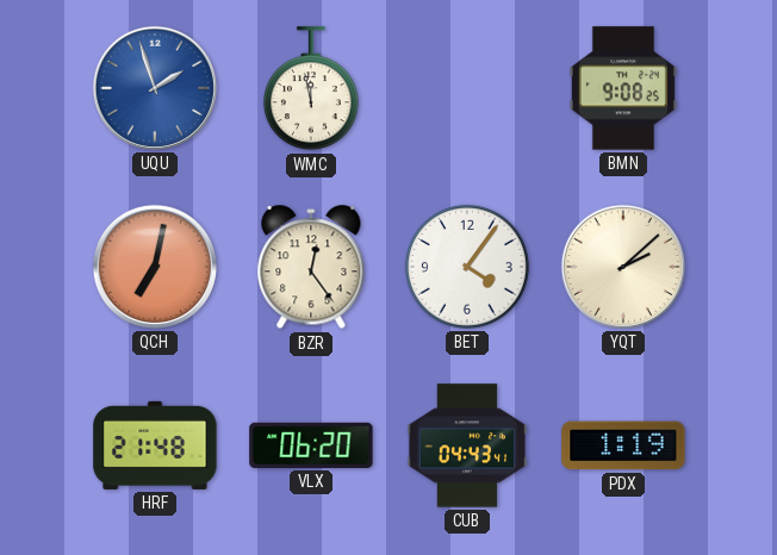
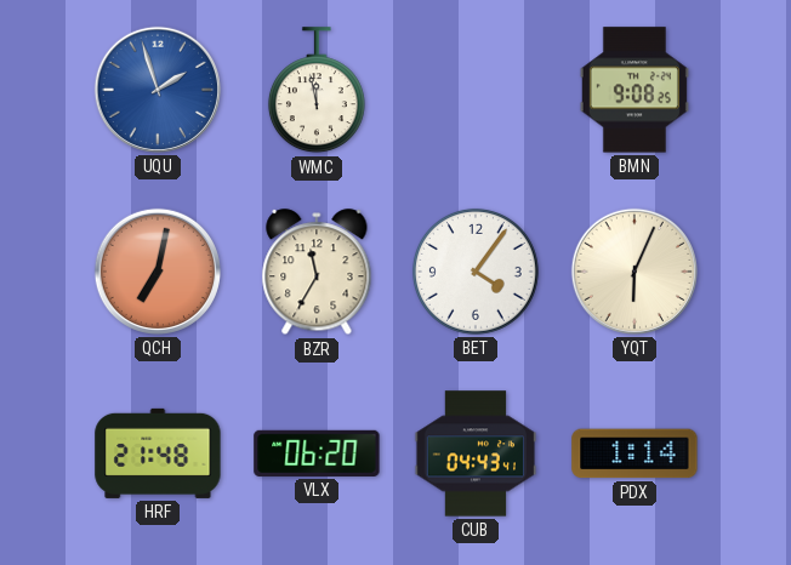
BZR: 12:24 -> 11:35
YQT: 2:08 -> 6:04
PDX: 1:19 -> 1:14
